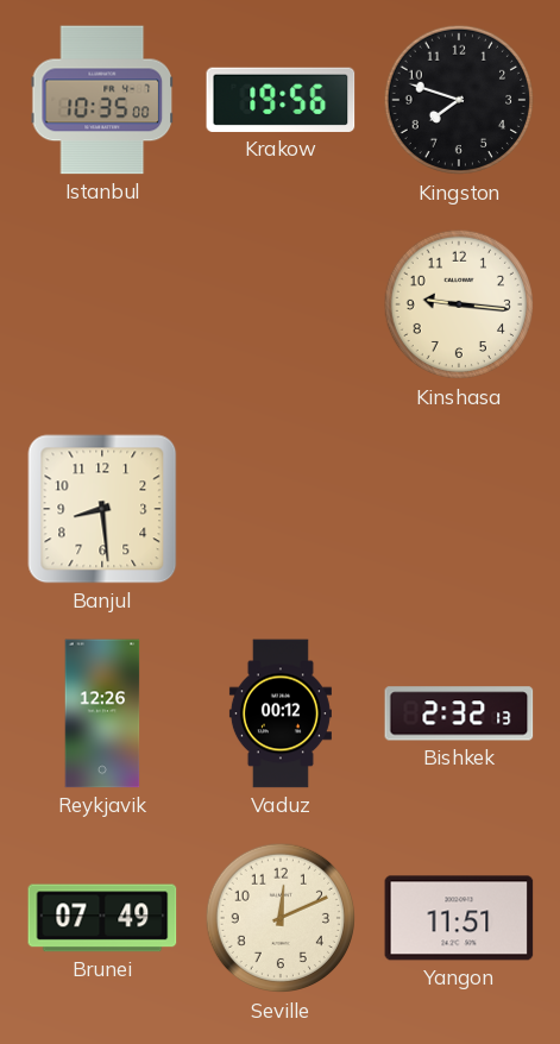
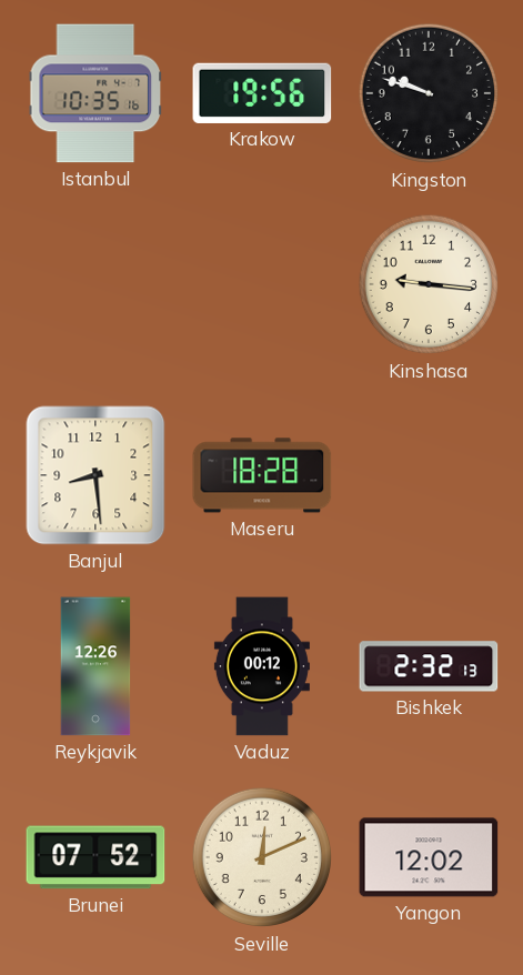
Istanbul: 10:35:00 -> 10:35:16
Kingston: 7:48 -> 9:48
Maseru: none -> 18:28
Brunei: 07:49 -> 07:52
Yangon: 11:51 -> 12:02
